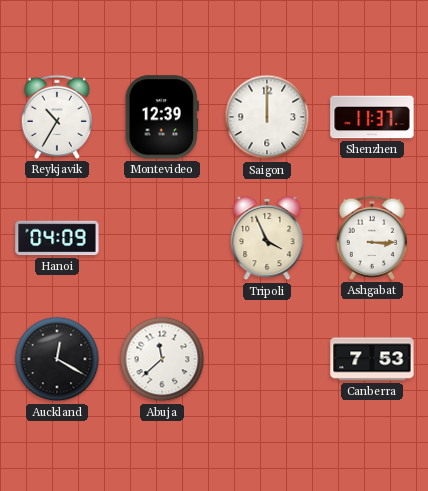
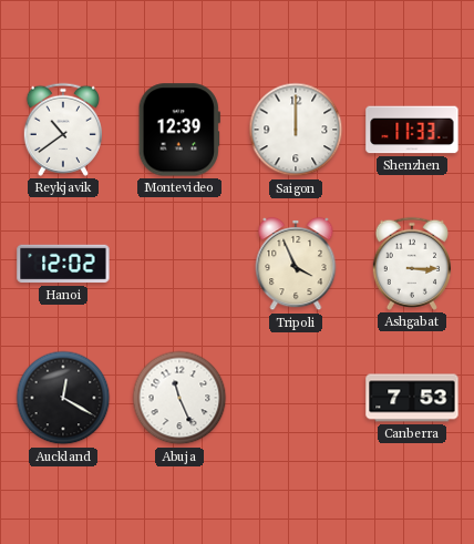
Reykjavik: 10:35 -> 10:39
Shenzhen: 11:37 -> 11:33
Hanoi: 04:09 -> 12:02
Abuja: 11:38 -> 11:26
